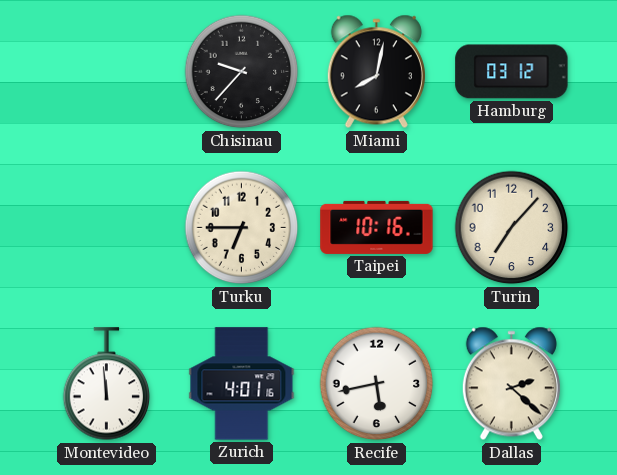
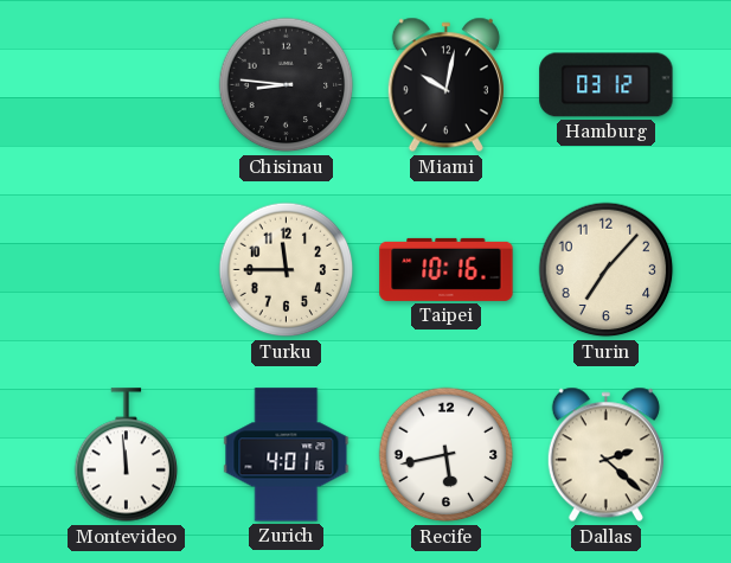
Chisinau: 9:37 -> 8:46
Miami: 8:02 -> 10:02
Turku: 6:45 -> 11:45
